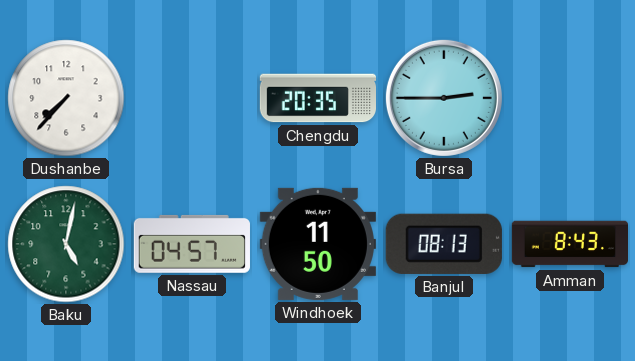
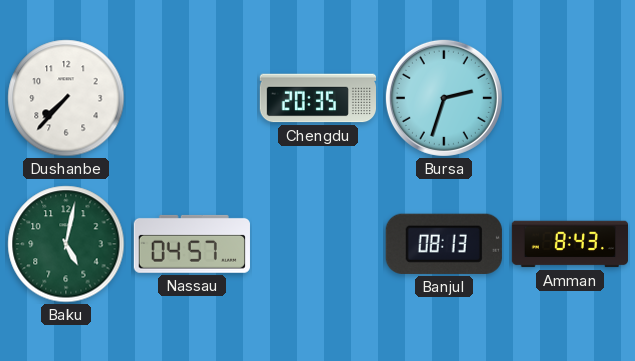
Bursa: 2:45 -> 2:33
Windhoek: 11:50 -> none
